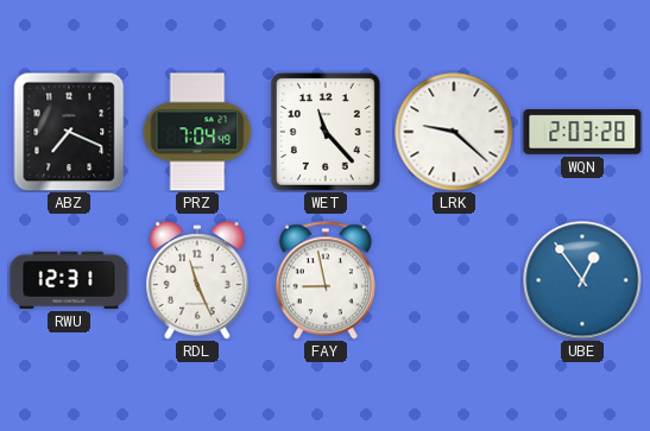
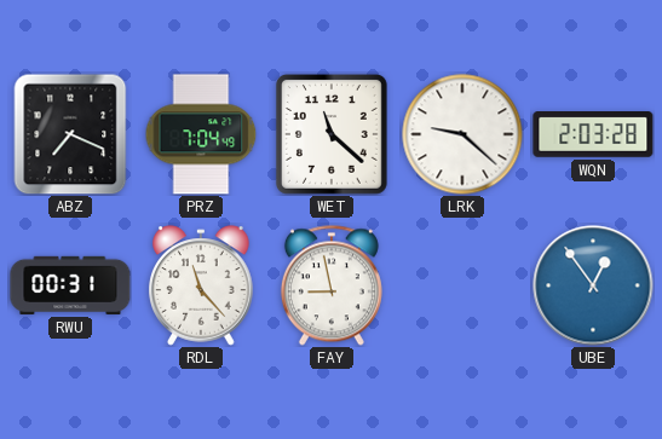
WET: 11:23 -> 11:22
RWU: 12:31 -> 00:31
RDL: 11:26 -> 11:23
